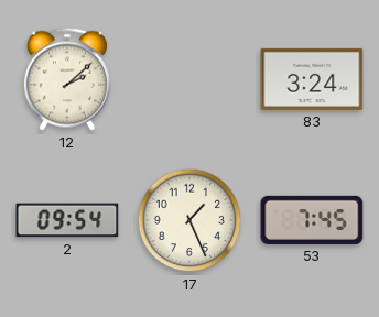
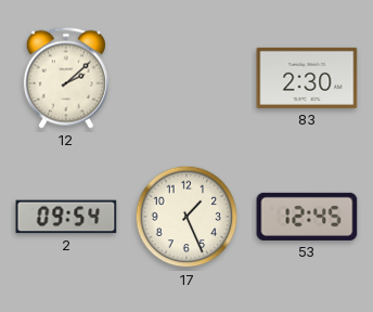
83: 3:24 -> 2:30
53: 7:45 -> 12:45
